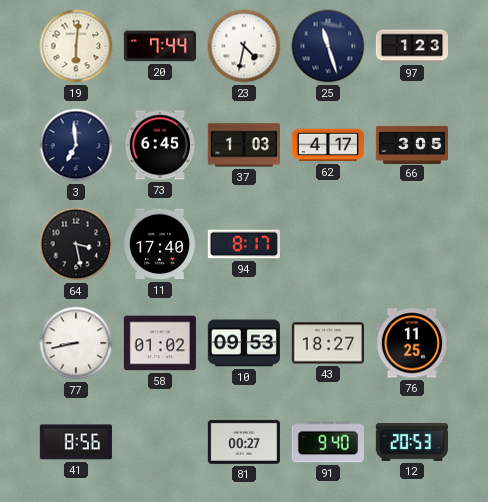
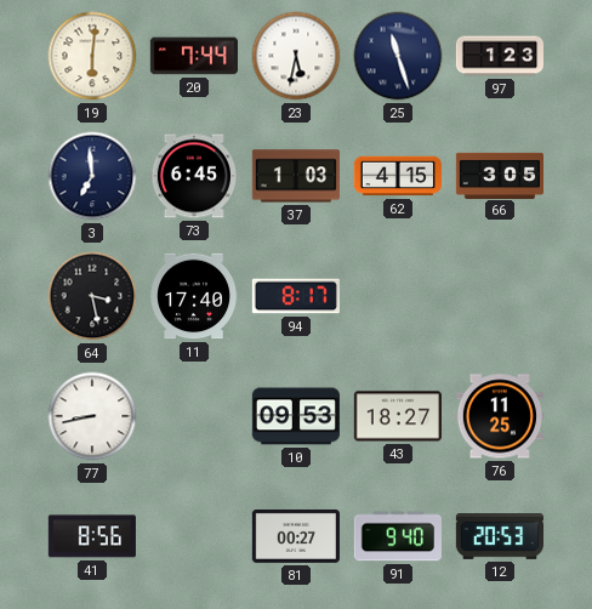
23: 4:32 -> 5:32
62: 4:17 -> 4:15
58: 01:02 -> none
